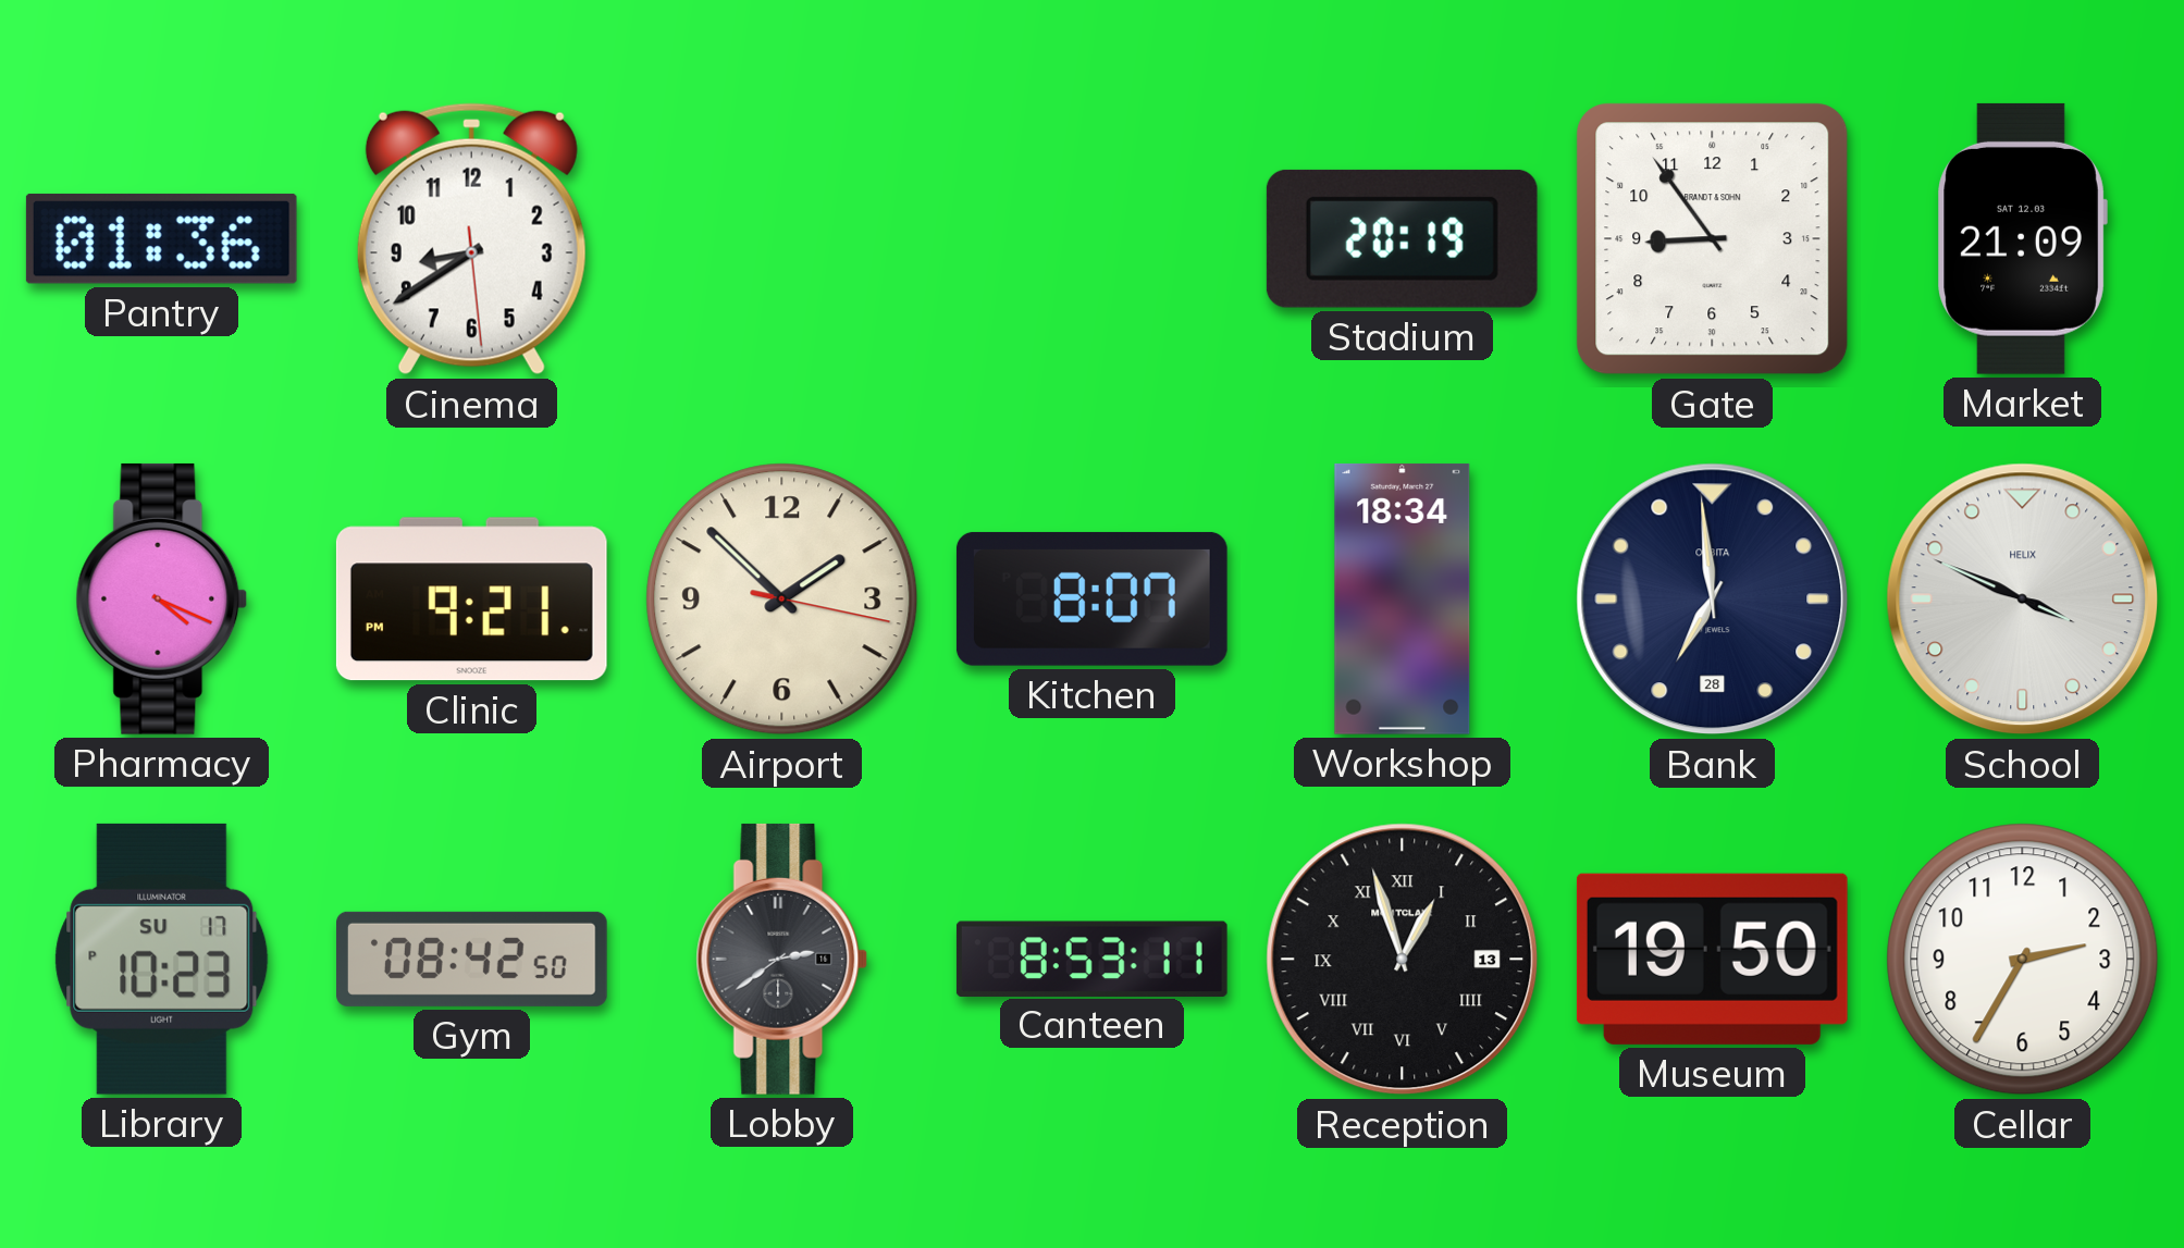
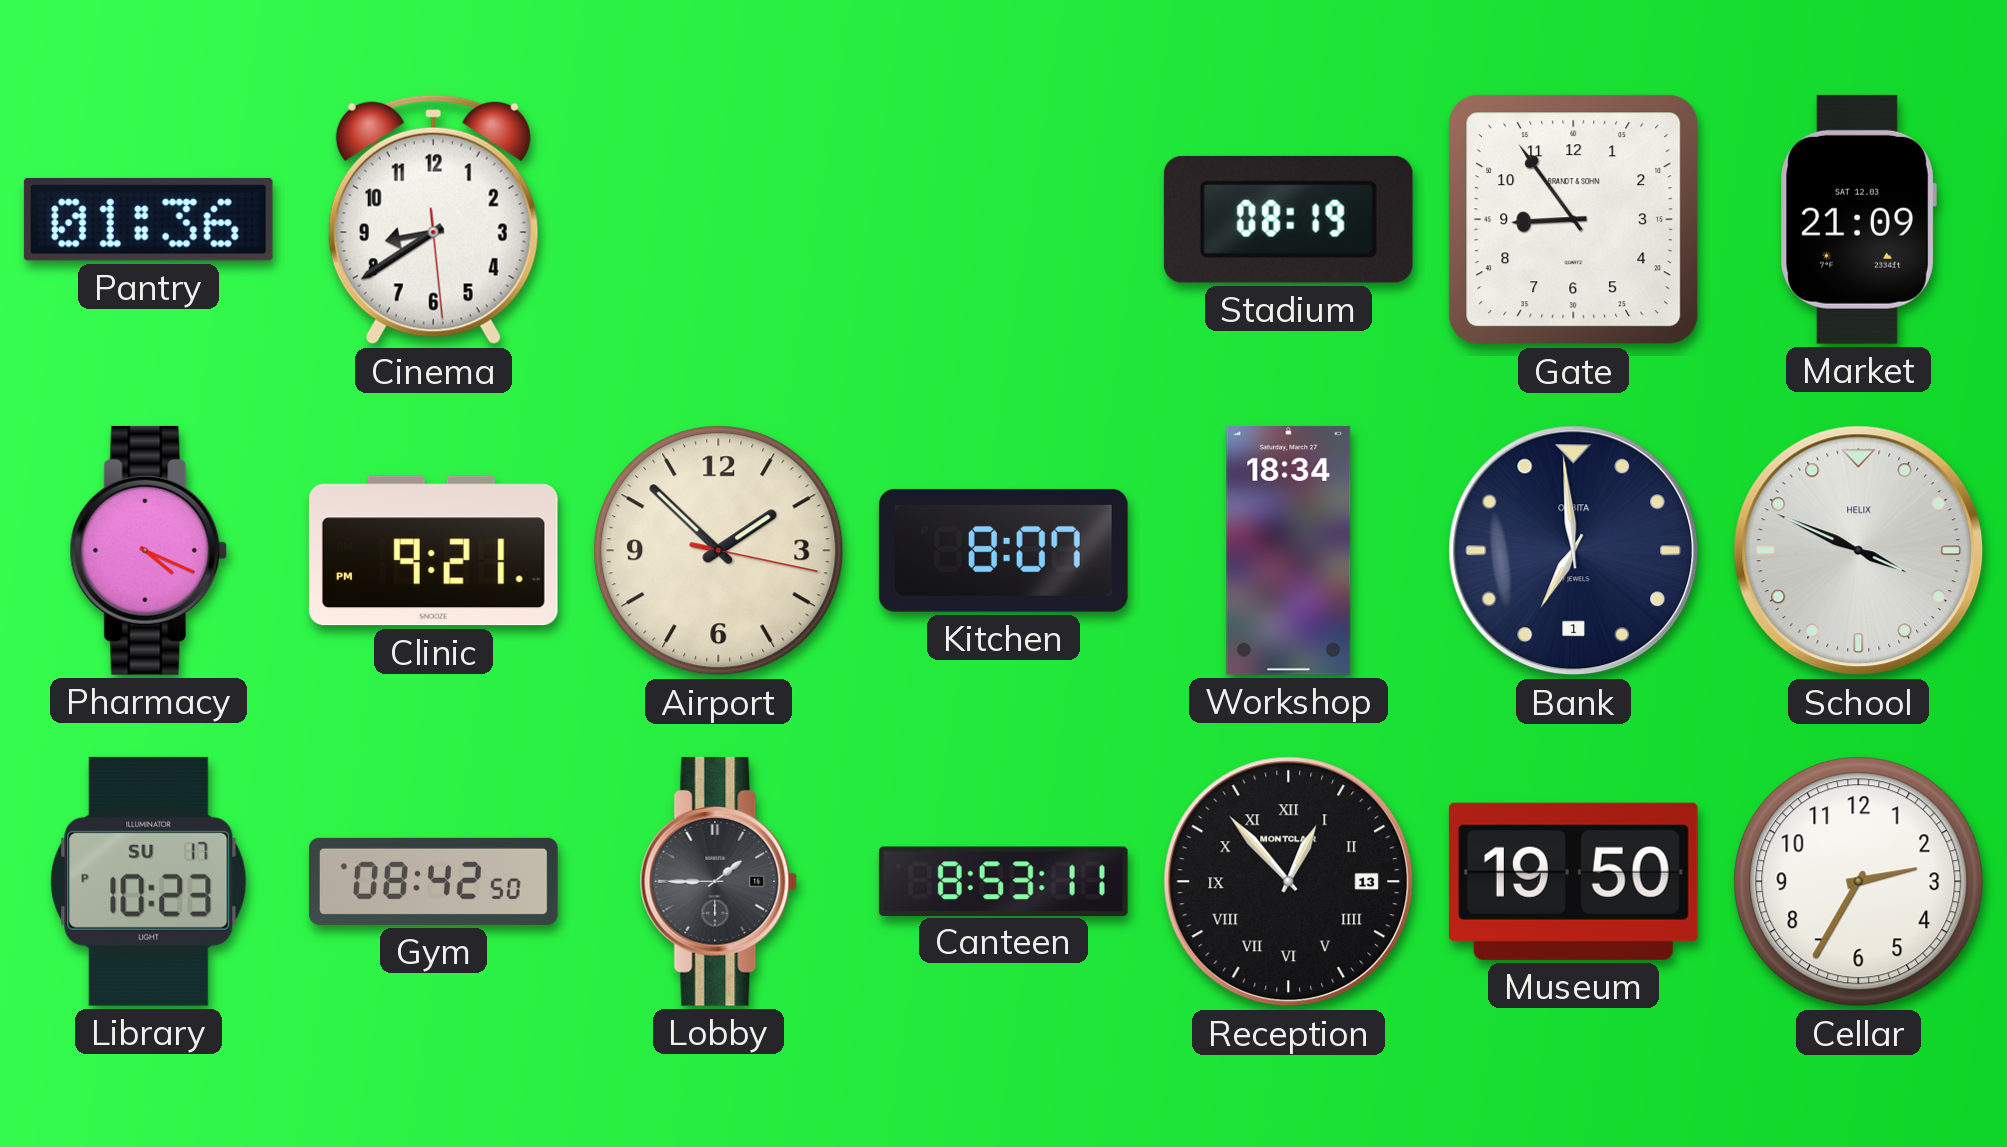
Stadium: 20:19 -> 08:19
Bank date: 28 -> 1
Lobby: 2:39 -> 1:45
Reception: 12:57 -> 12:53
